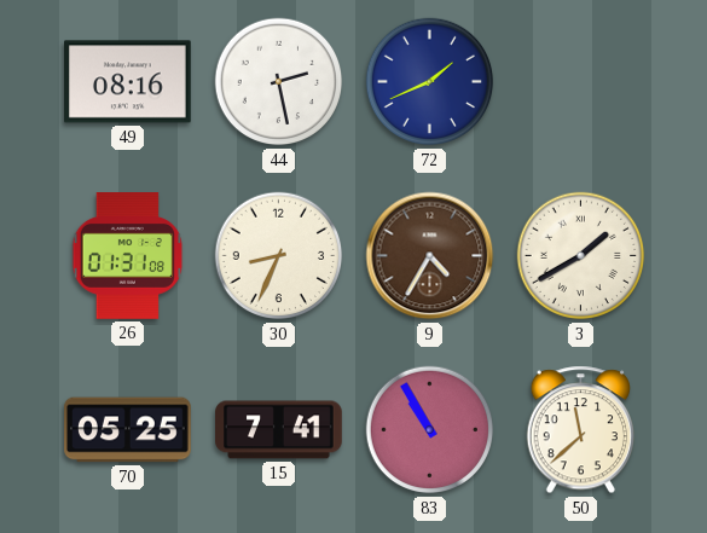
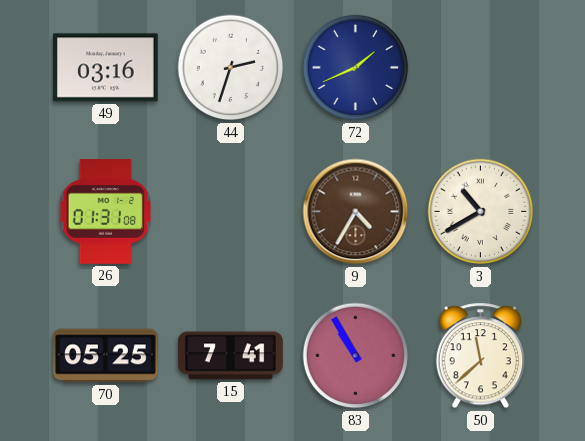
49: 08:16 -> 03:16
44: 2:28 -> 2:33
30: 8:34 -> none
3: 1:40 -> 10:40
